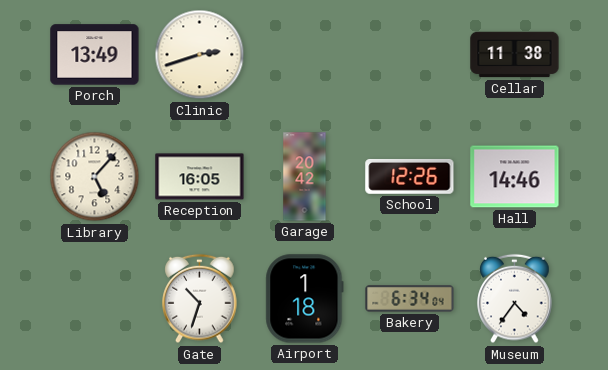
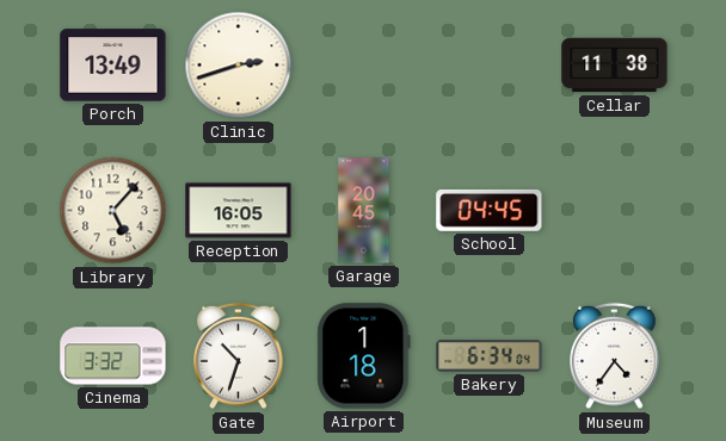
Garage: 20:42 -> 20:45
School: 12:26 -> 04:45
Hall: 14:46 -> none
Cinema: none -> 3:32
